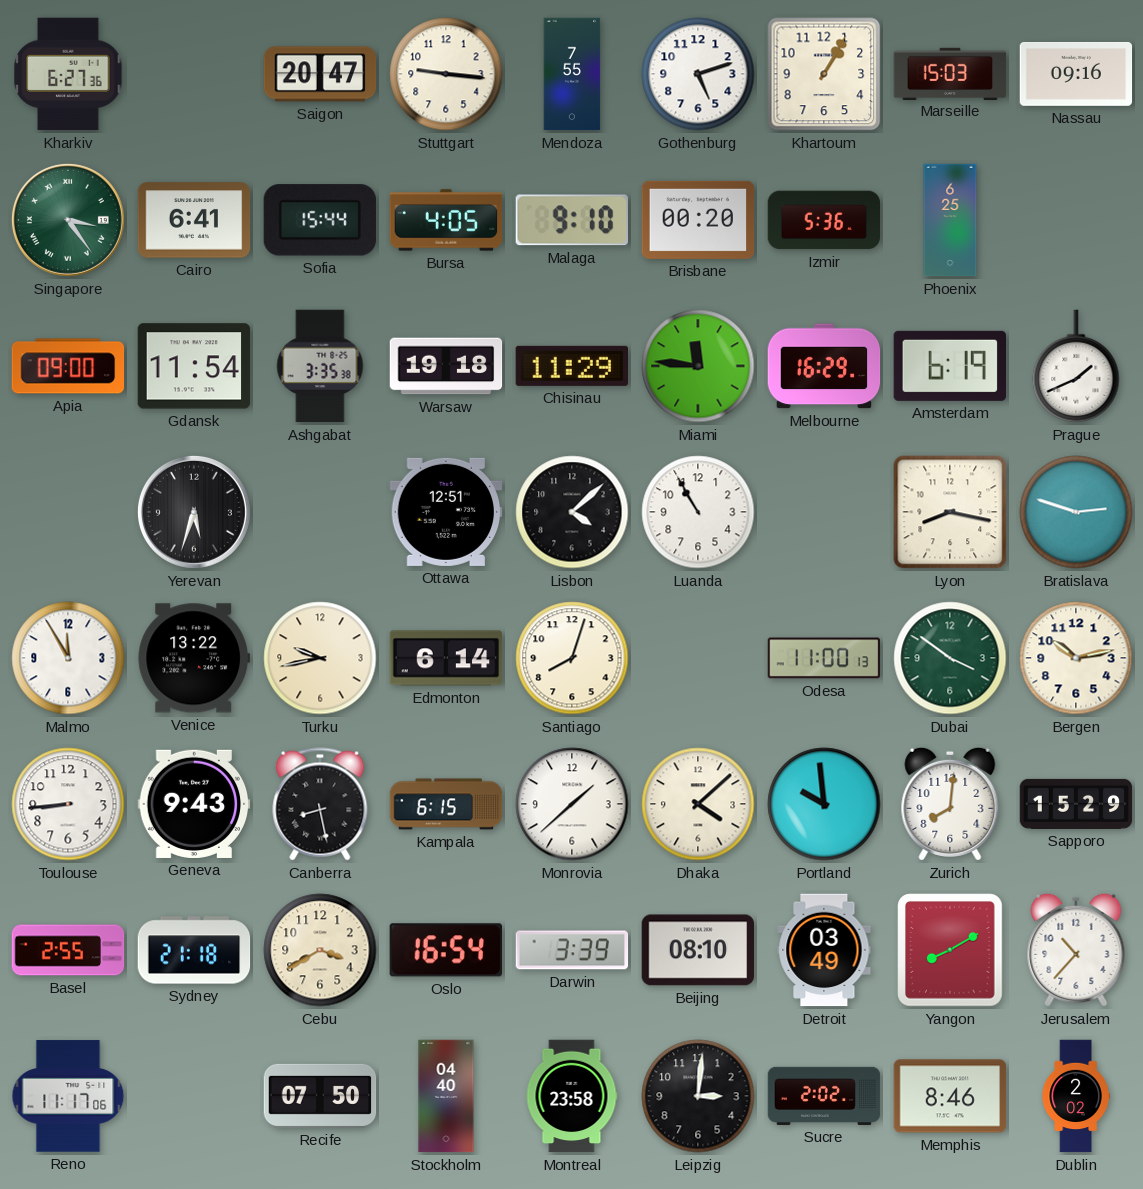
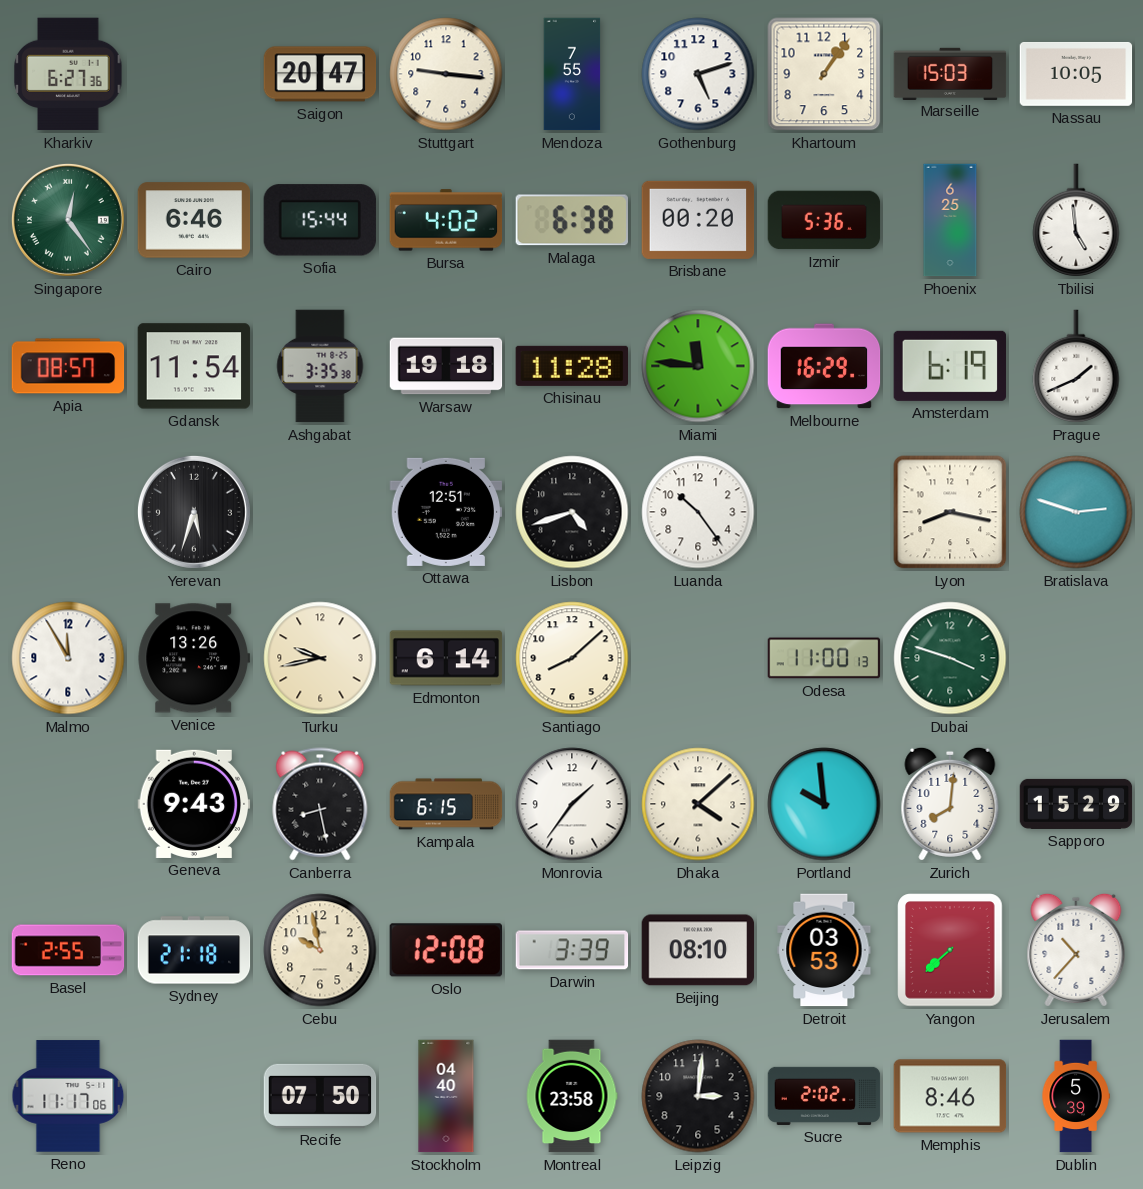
Khartoum: 1:05 -> 1:06
Nassau: 09:16 -> 10:05
Singapore: 3:24 -> 12:24
Cairo: 6:41 -> 6:46
Bursa: 4:05 -> 4:02
Malaga: 9:10 -> 6:38
Tbilisi: none -> 4:59
Apia: 09:00 -> 08:57
Chisinau: 11:29 -> 11:28
Lisbon: 4:08 -> 4:42
Luanda: 10:55 -> 10:24
Venice: 13:22 -> 13:26
Santiago: 8:03 -> 8:08
Dubai: 3:51 -> 3:48
Bergen: 10:13 -> none
Toulouse: 8:44 -> none
Monrovia: 1:38 -> 1:36
Cebu: 3:40 -> 9:58
Oslo: 16:54 -> 12:08
Detroit: 03:49 -> 03:53
Yangon: 8:10 -> 7:38
Dublin: 2:02 -> 5:39
